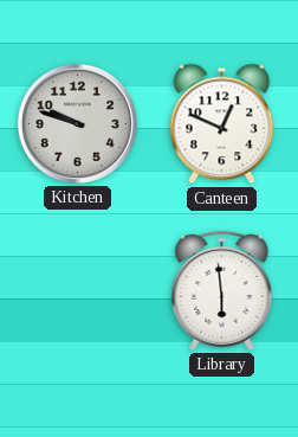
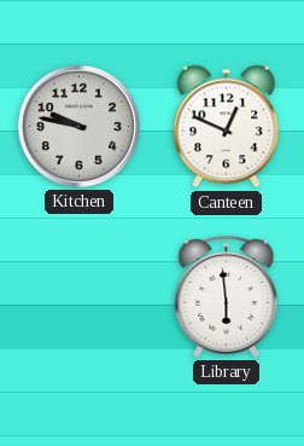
Kitchen: 9:48 -> 9:47
